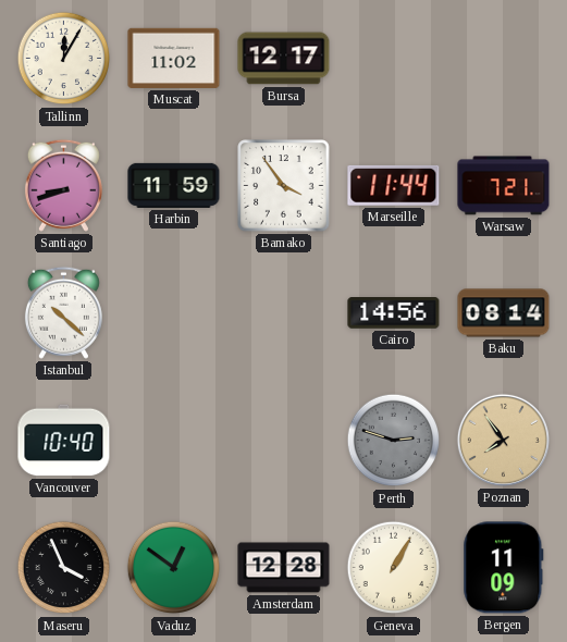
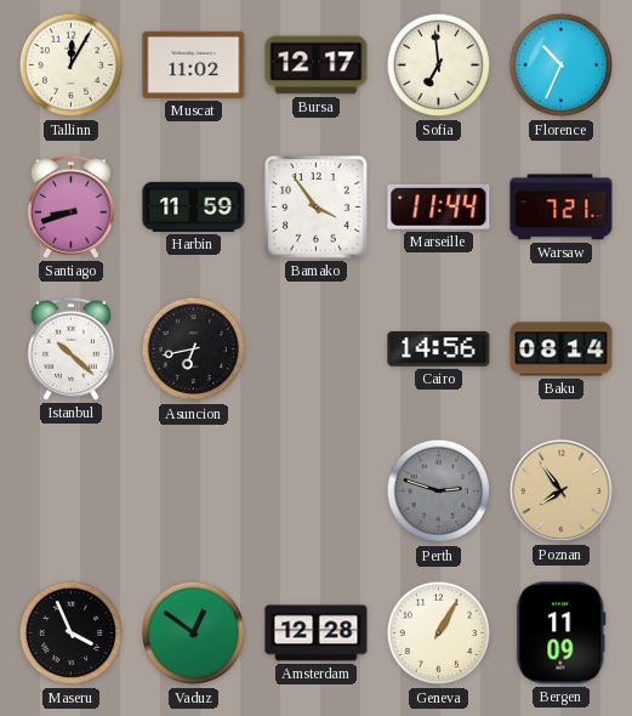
Sofia: none -> 6:59
Florence: none -> 10:34
Asuncion: none -> 6:43
Vancouver: 10:40 -> none
